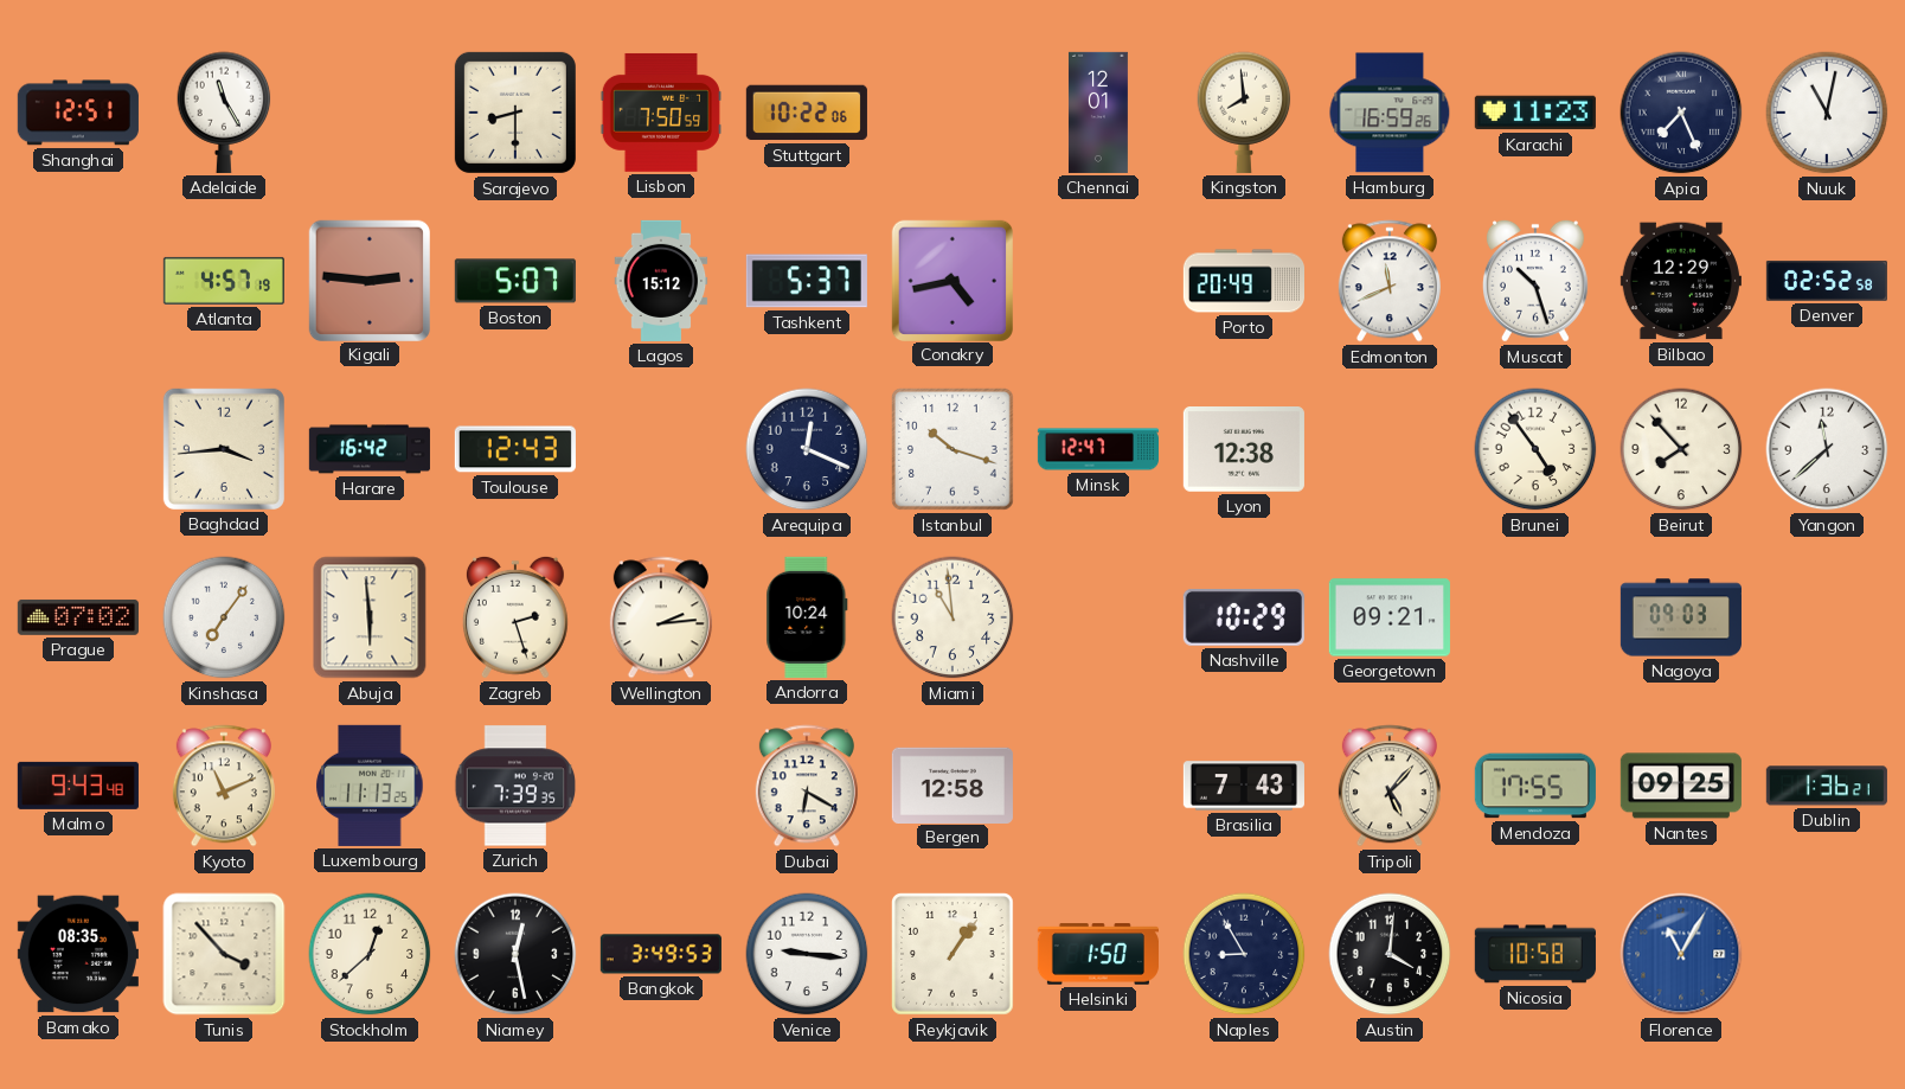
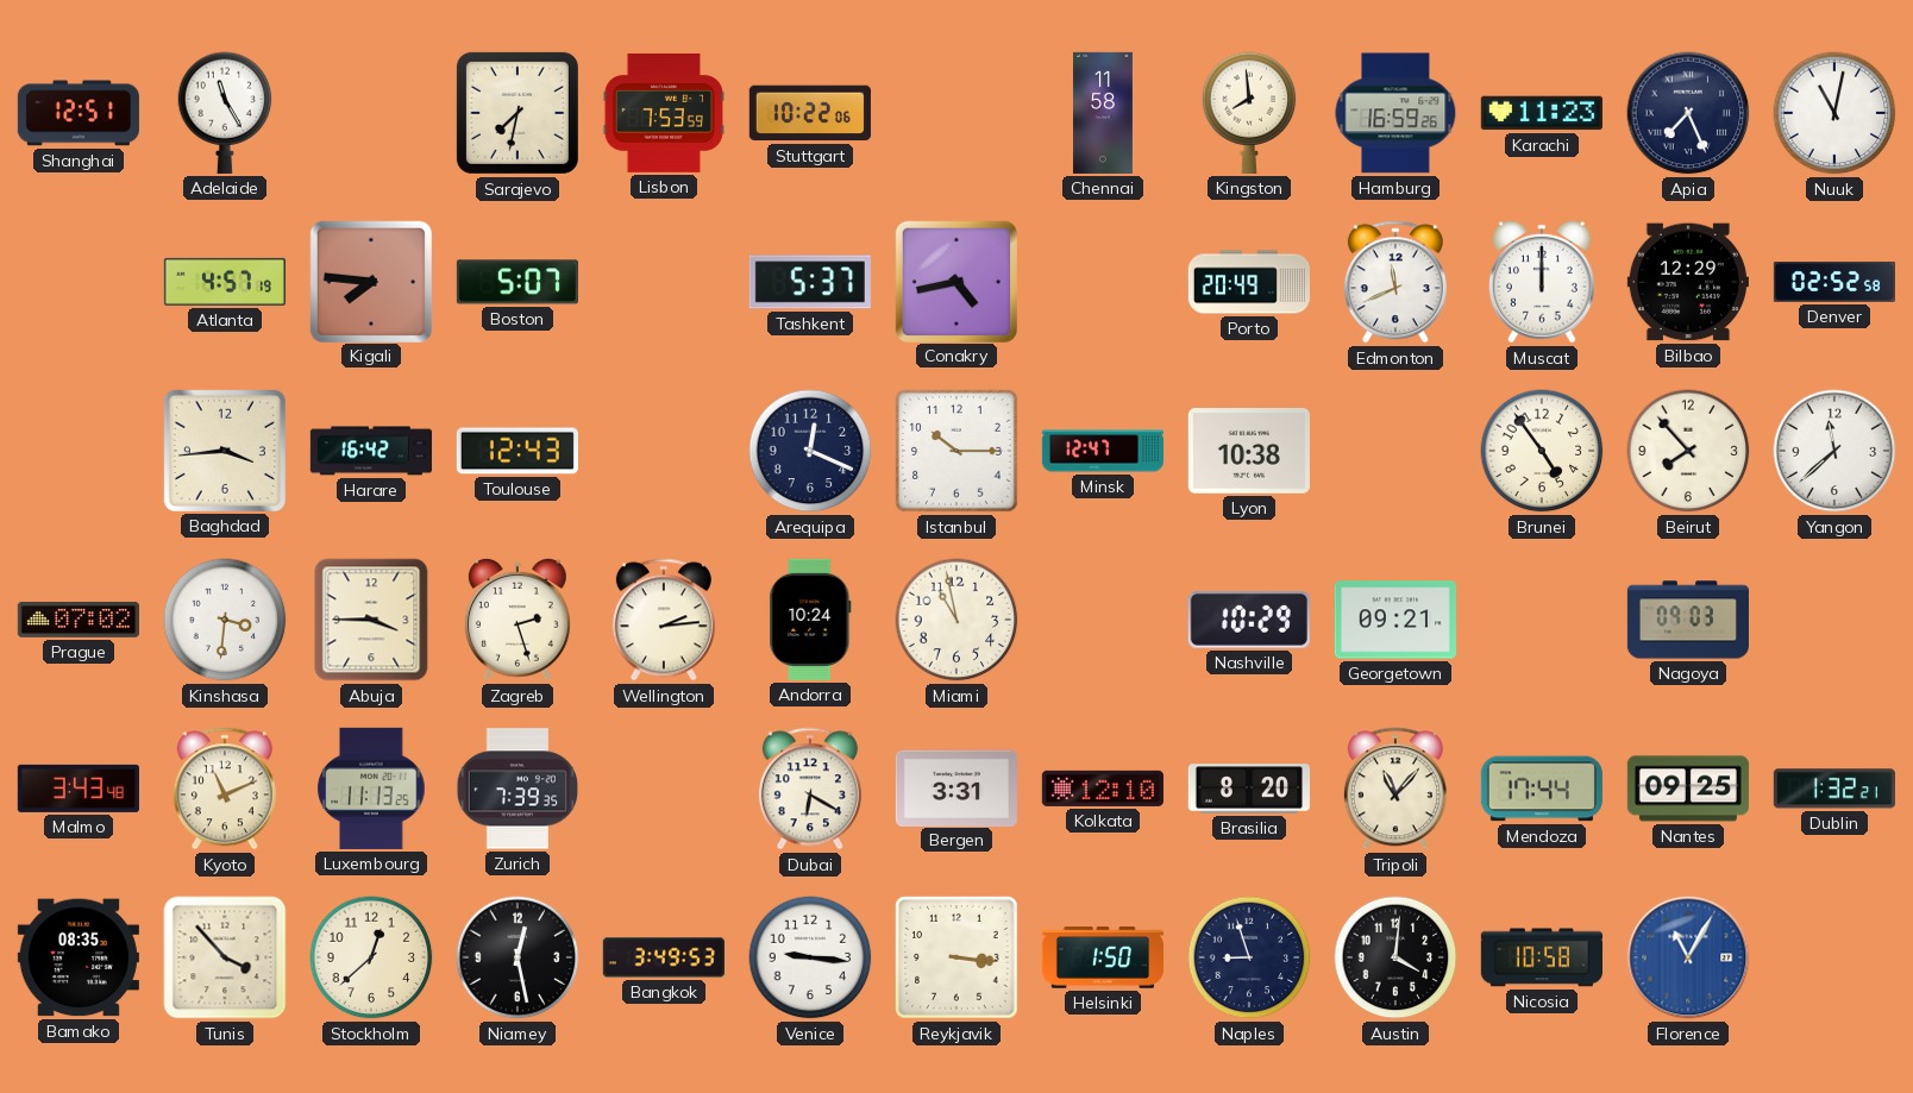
Sarajevo: 8:30 -> 7:32
Lisbon: 7:50 -> 7:53
Chennai: 12:01 -> 11:58
Kigali: 2:46 -> 7:46
Lagos: 15:12 -> none
Muscat: 10:27 -> 12:00
Istanbul: 10:18 -> 10:15
Lyon: 12:38 -> 10:38
Kinshasa: 7:06 -> 3:31
Abuja: 5:59 -> 3:45
Miami: 10:59 -> 10:58
Malmo: 9:43 -> 3:43
Bergen: 12:58 -> 3:31
Kolkata: none -> 12:10
Brasilia: 7:43 -> 8:20
Tripoli: 5:07 -> 11:07
Mendoza: 17:55 -> 17:44
Dublin: 1:36 -> 1:32
Reykjavik: 1:06 -> 3:16
Naples: 8:55 -> 8:57
